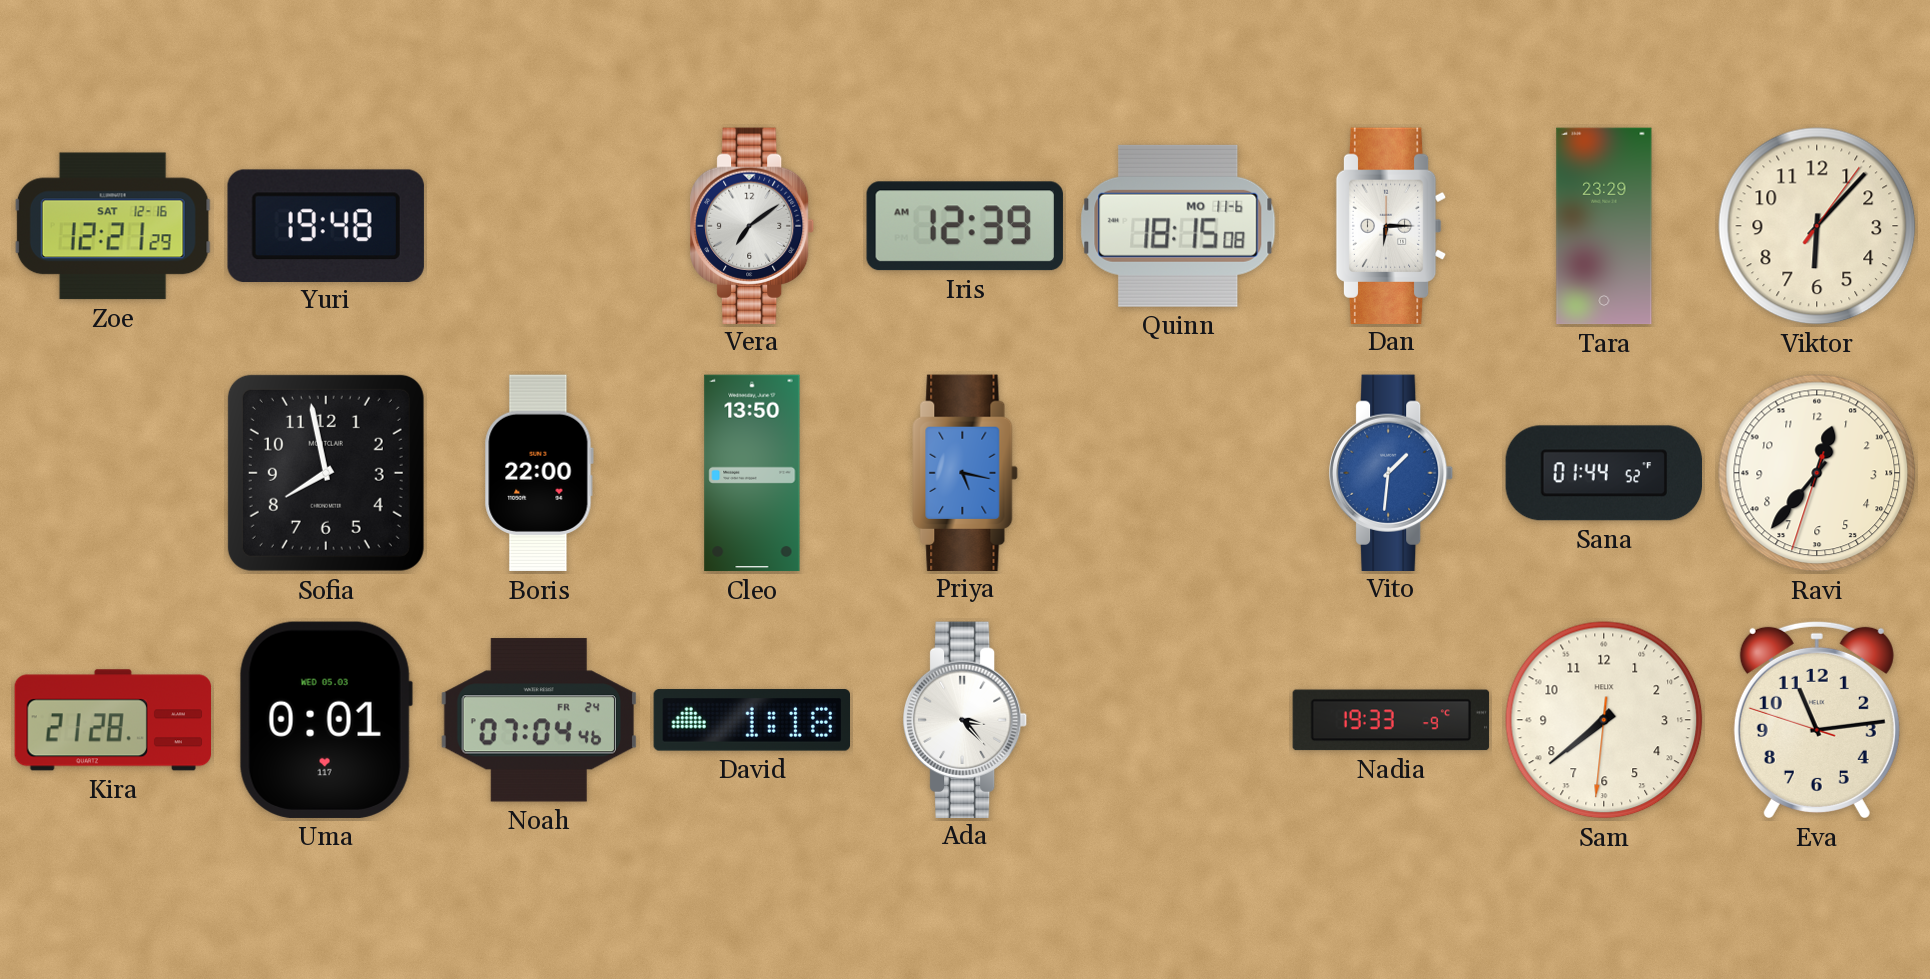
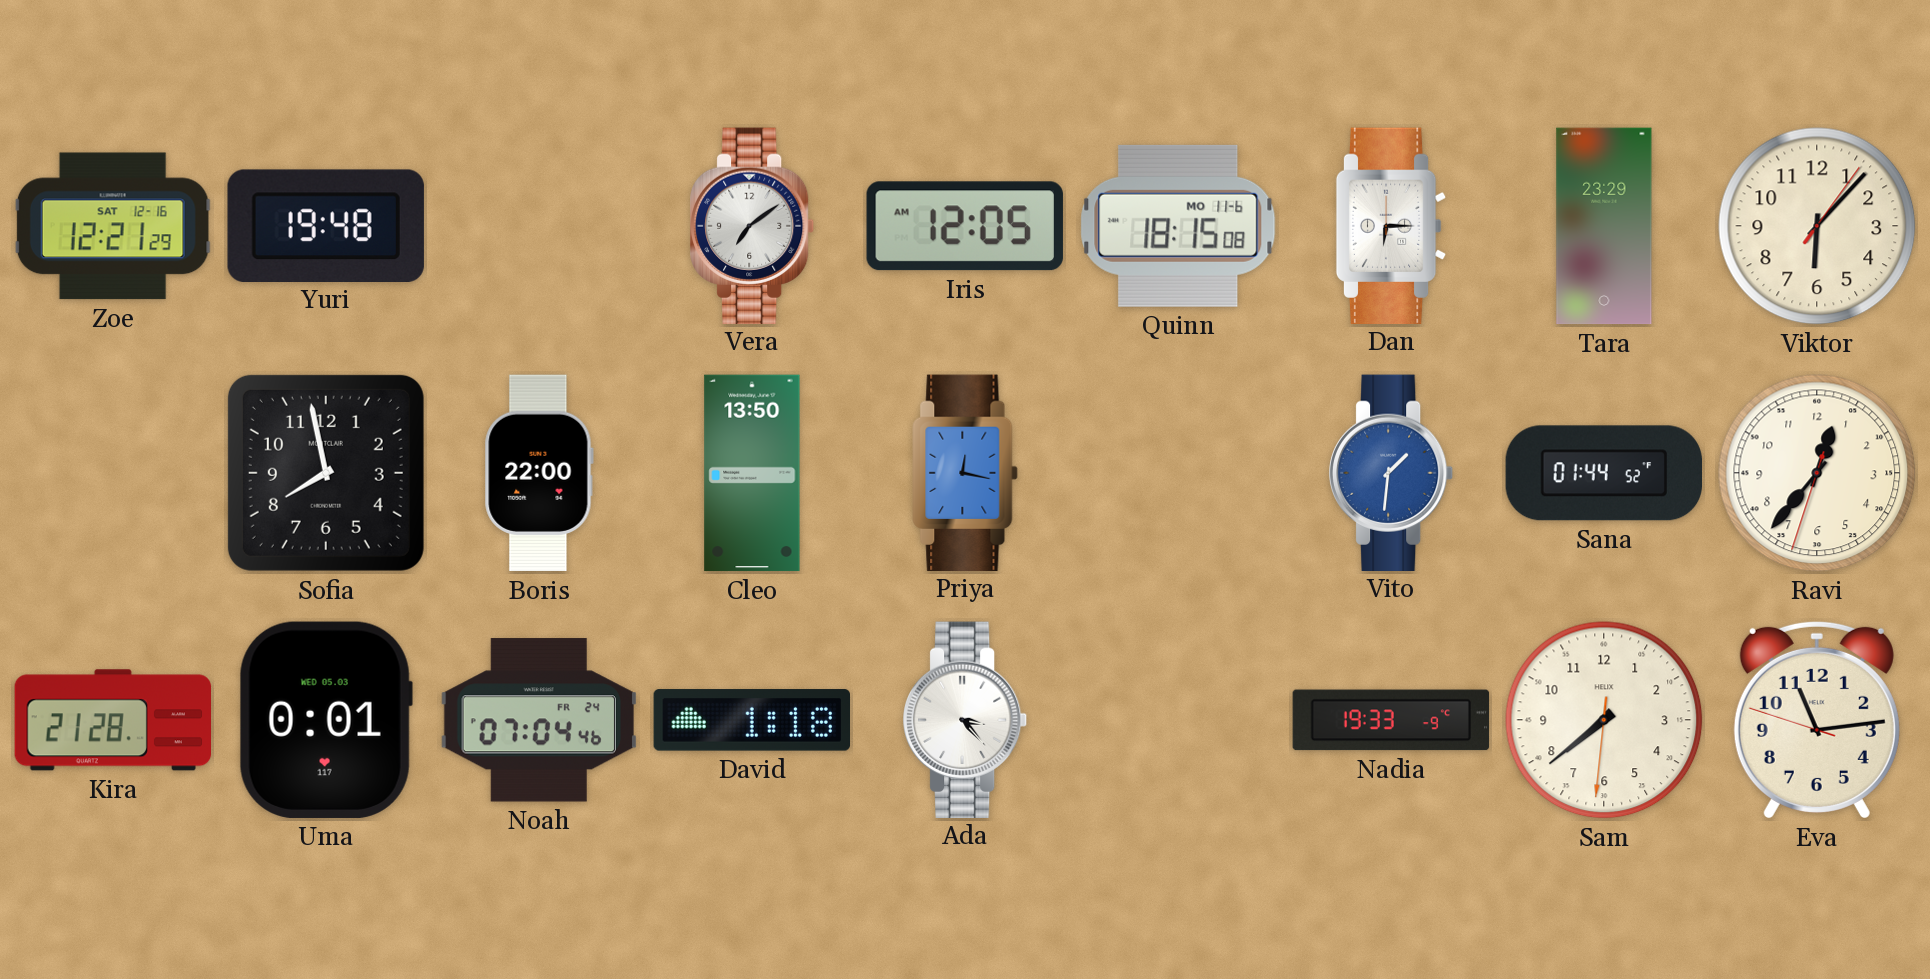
Iris: 12:39 -> 12:05
Priya: 5:17 -> 12:17
